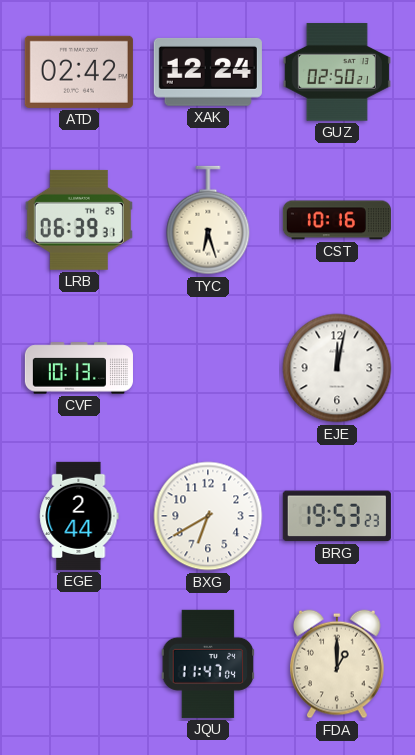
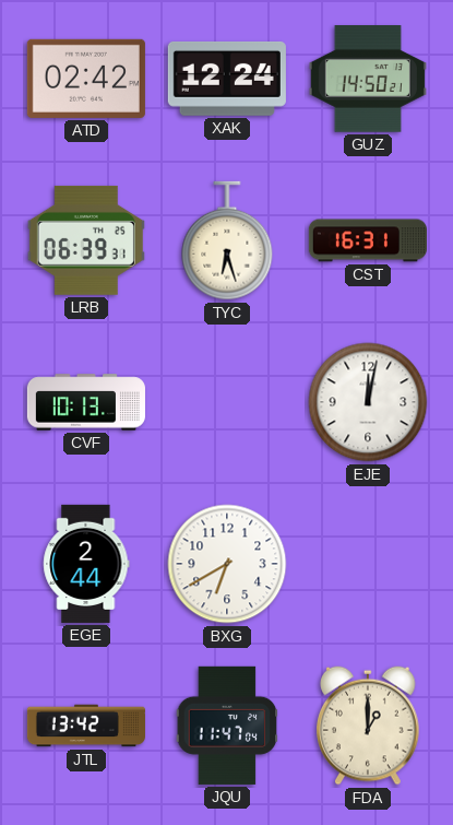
GUZ: 02:50 -> 14:50
CST: 10:16 -> 16:31
BRG: 19:53 -> none
JTL: none -> 13:42
